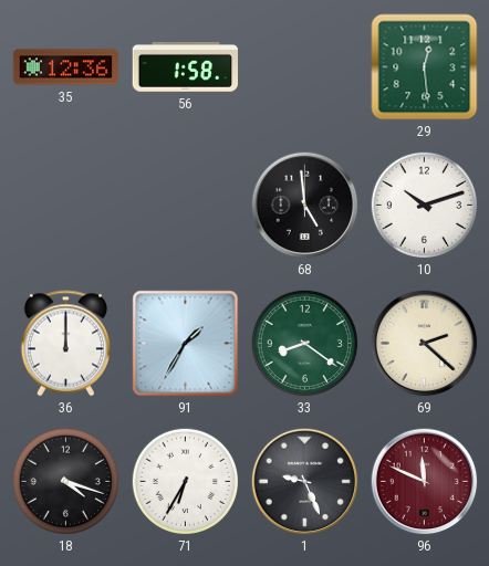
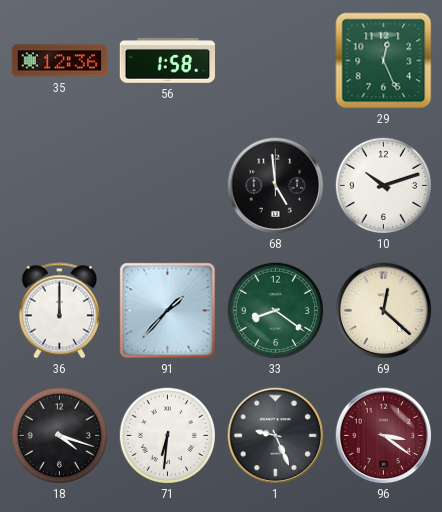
29: 12:29 -> 12:26
91: 1:35 -> 1:37
69: 2:22 -> 12:22
71: 6:35 -> 6:31
96: 11:49 -> 3:21
